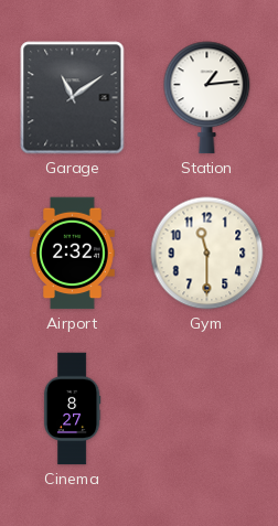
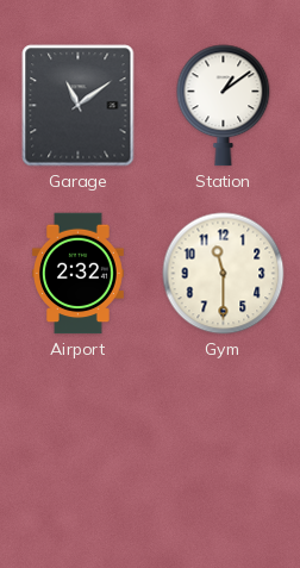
Station: 1:14 -> 1:09
Cinema: 8:27 -> none
